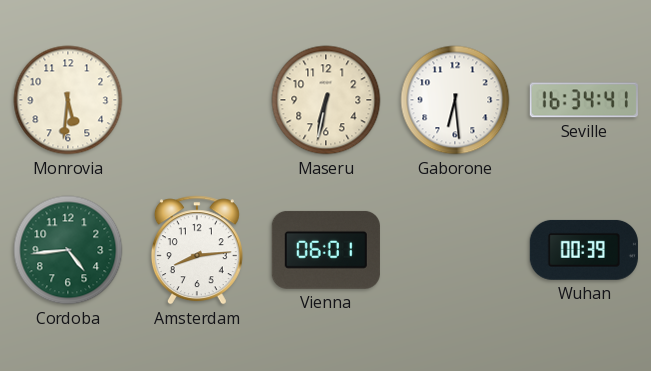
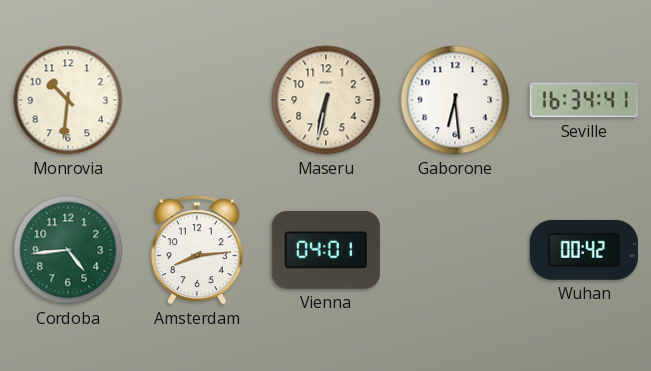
Monrovia: 5:31 -> 10:31
Vienna: 06:01 -> 04:01
Wuhan: 00:39 -> 00:42
